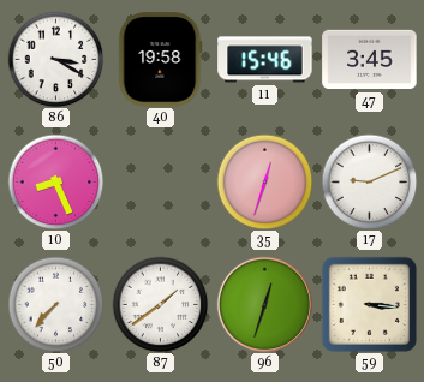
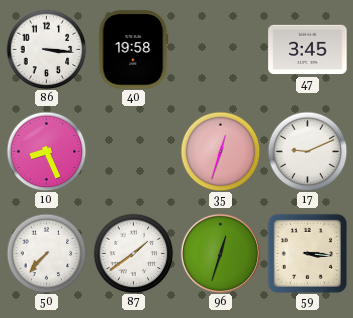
86: 3:20 -> 3:16
11: 15:46 -> none
